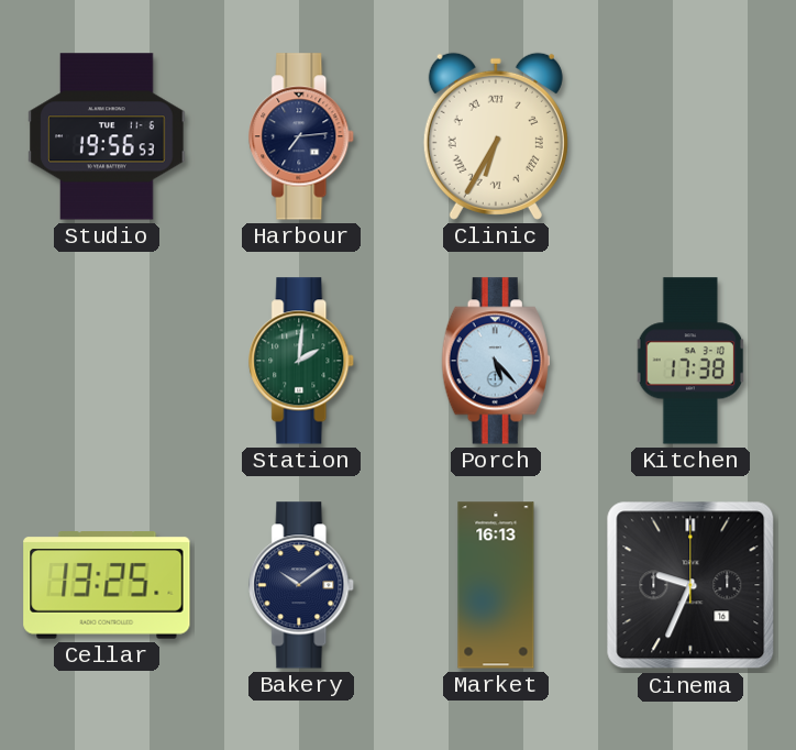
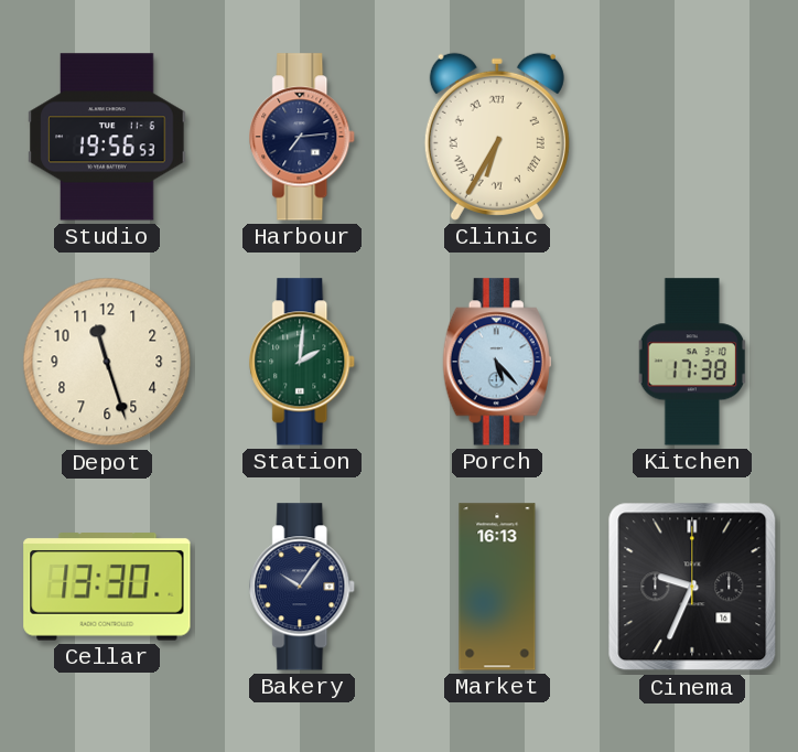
Depot: none -> 11:27
Cellar: 13:25 -> 13:30
Bakery: 10:09 -> 10:06
